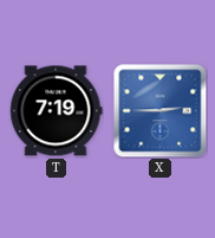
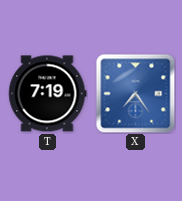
X: 2:45 -> 7:24
